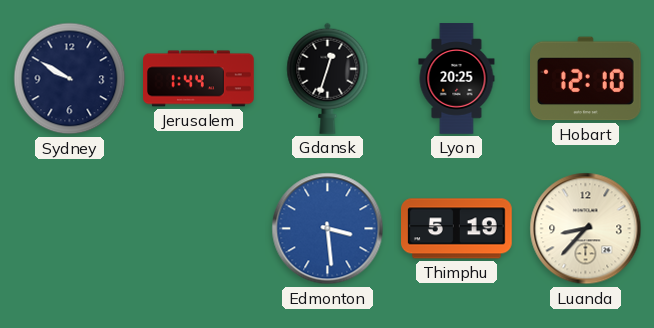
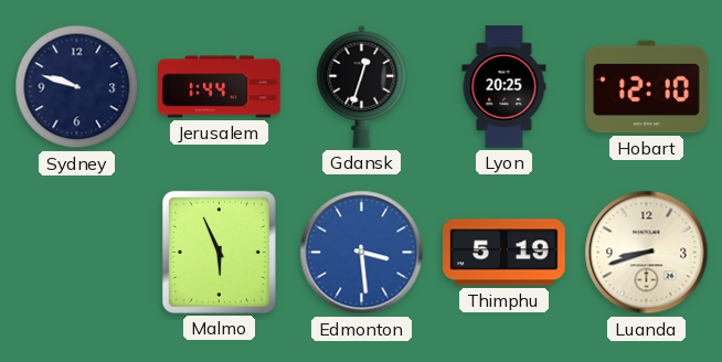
Sydney: 9:50 -> 9:48
Malmo: none -> 5:56
Luanda: 8:37 -> 8:42
